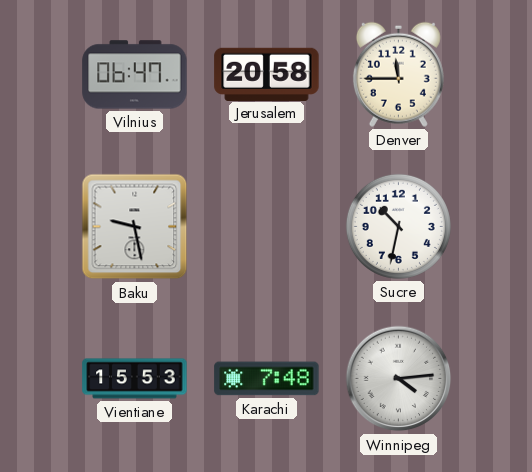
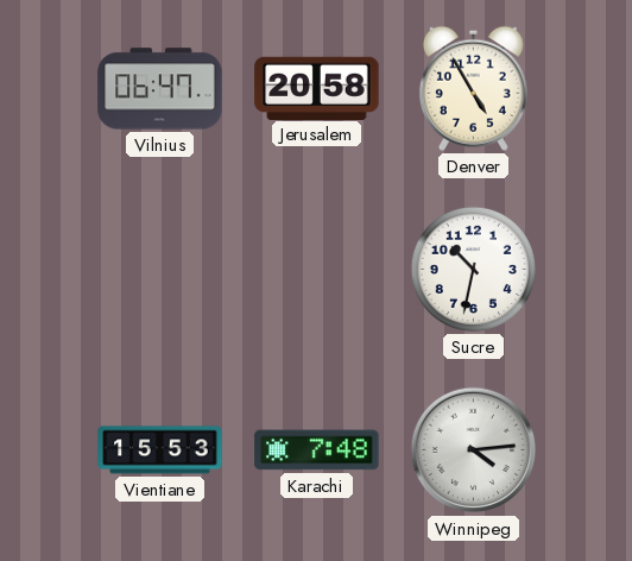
Denver: 11:45 -> 4:55
Baku: 9:28 -> none
